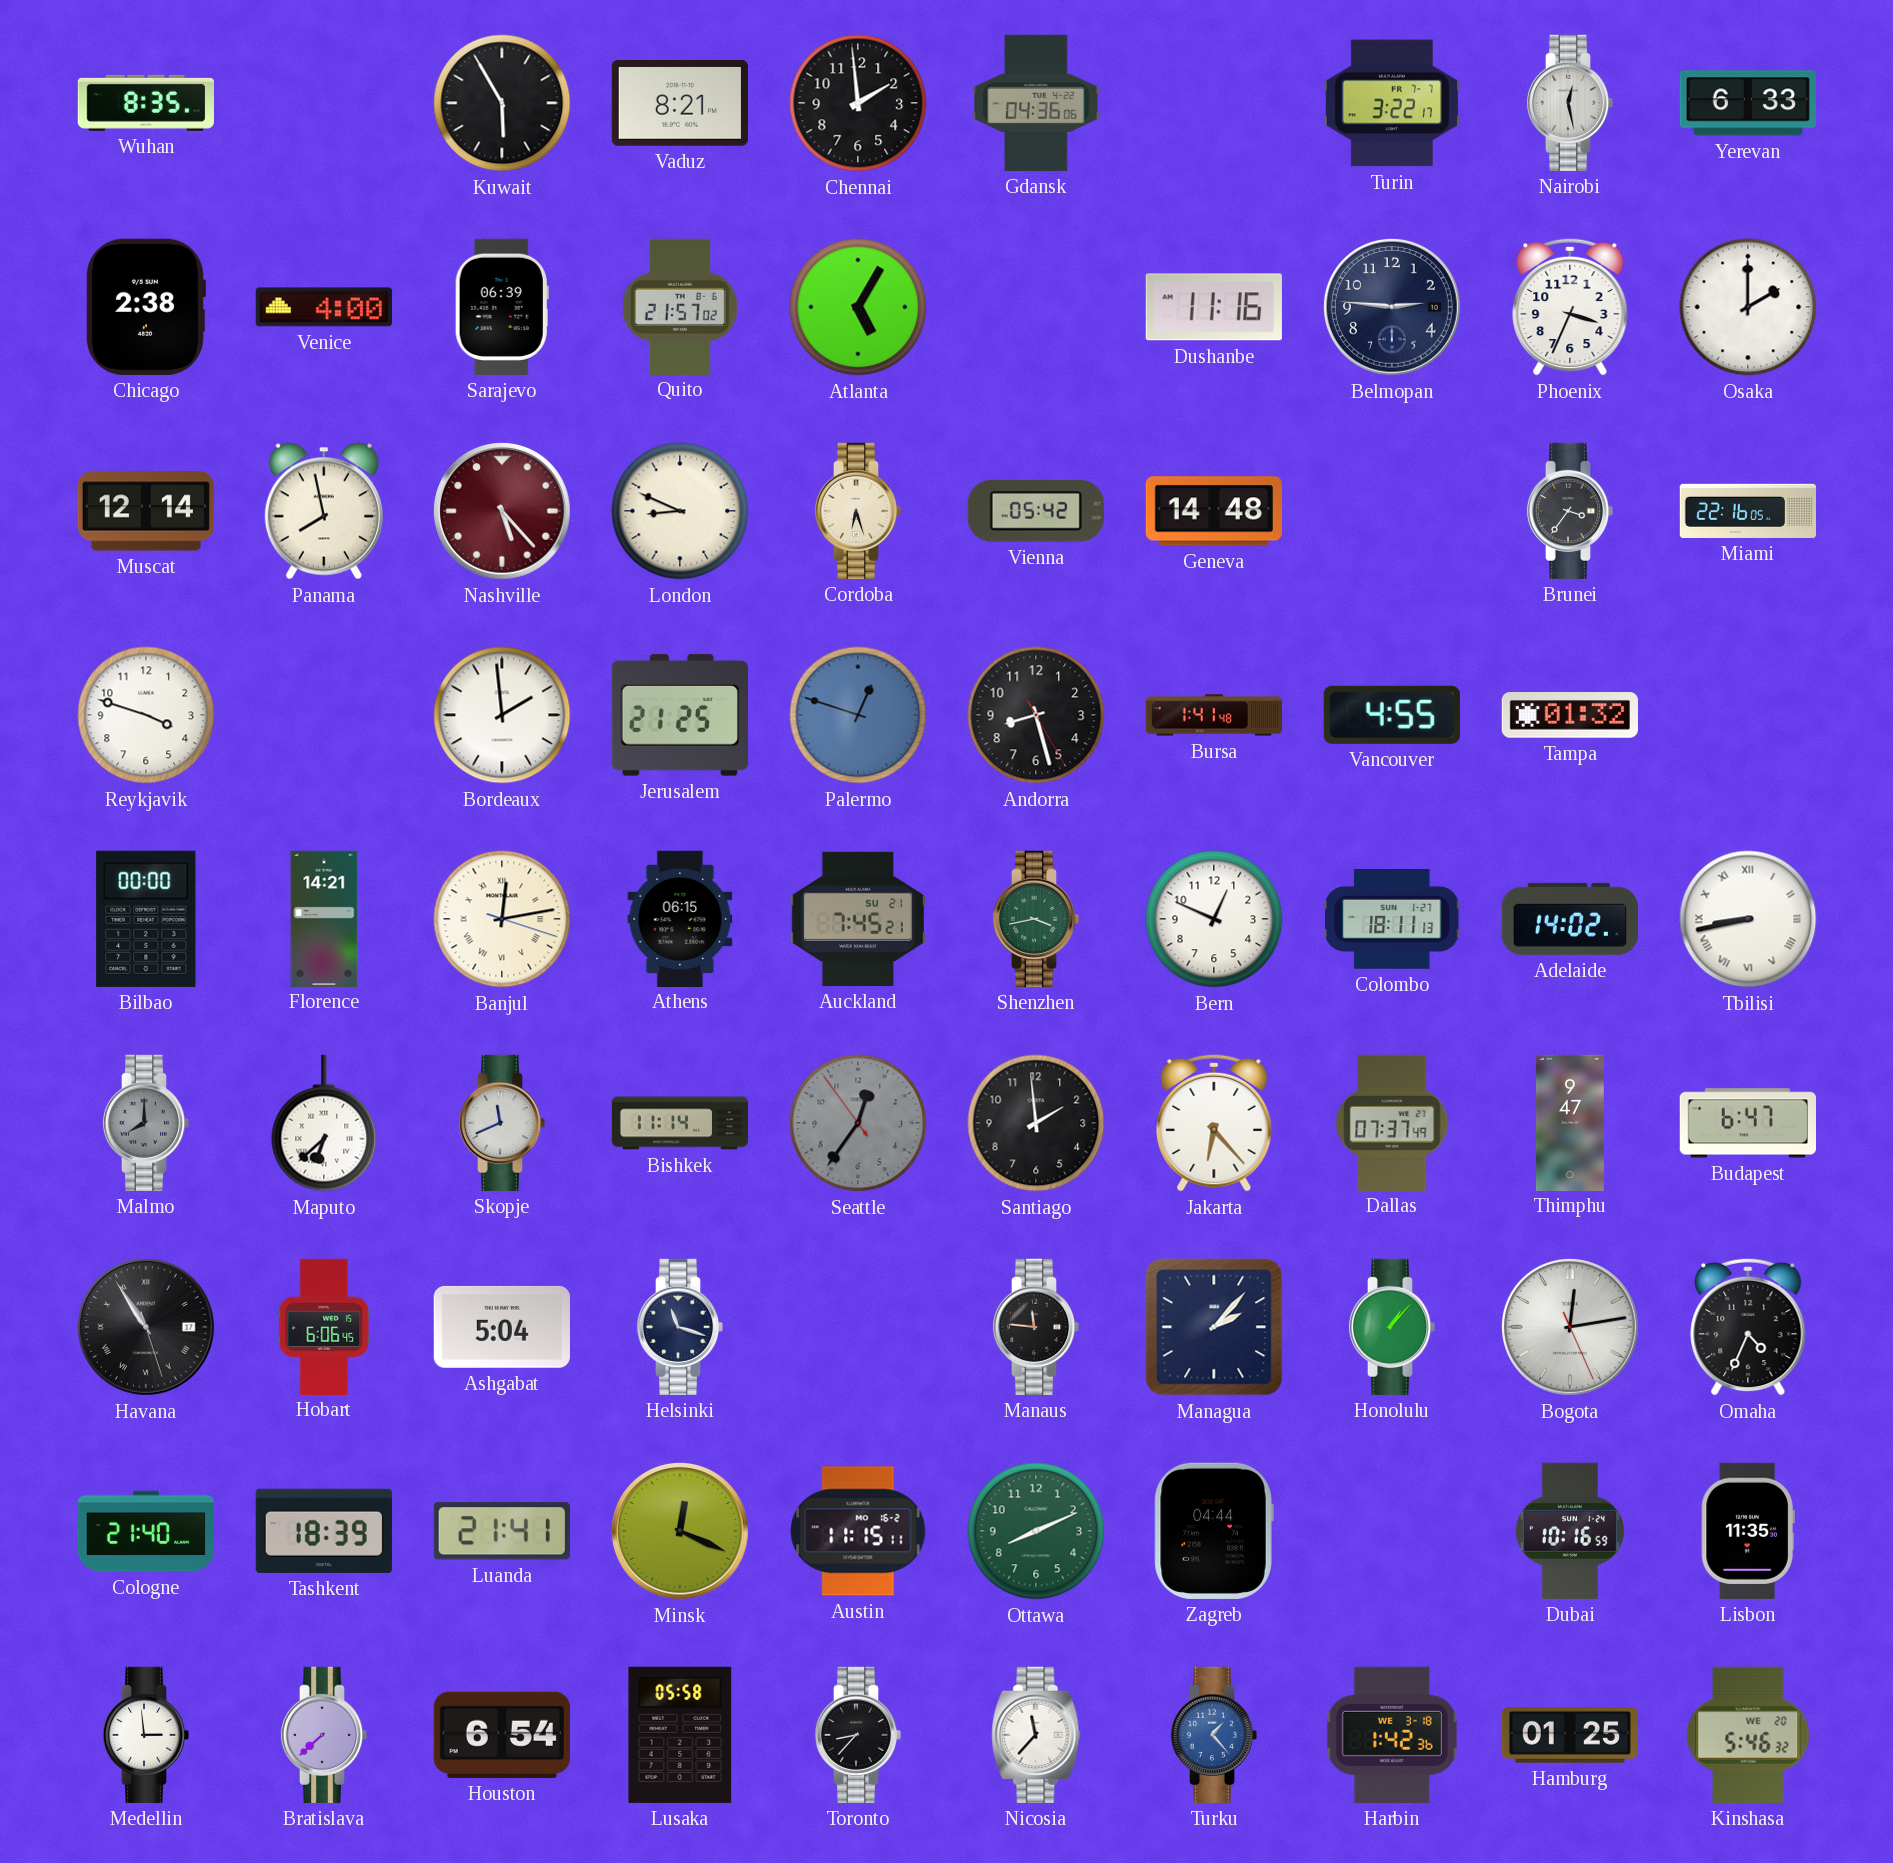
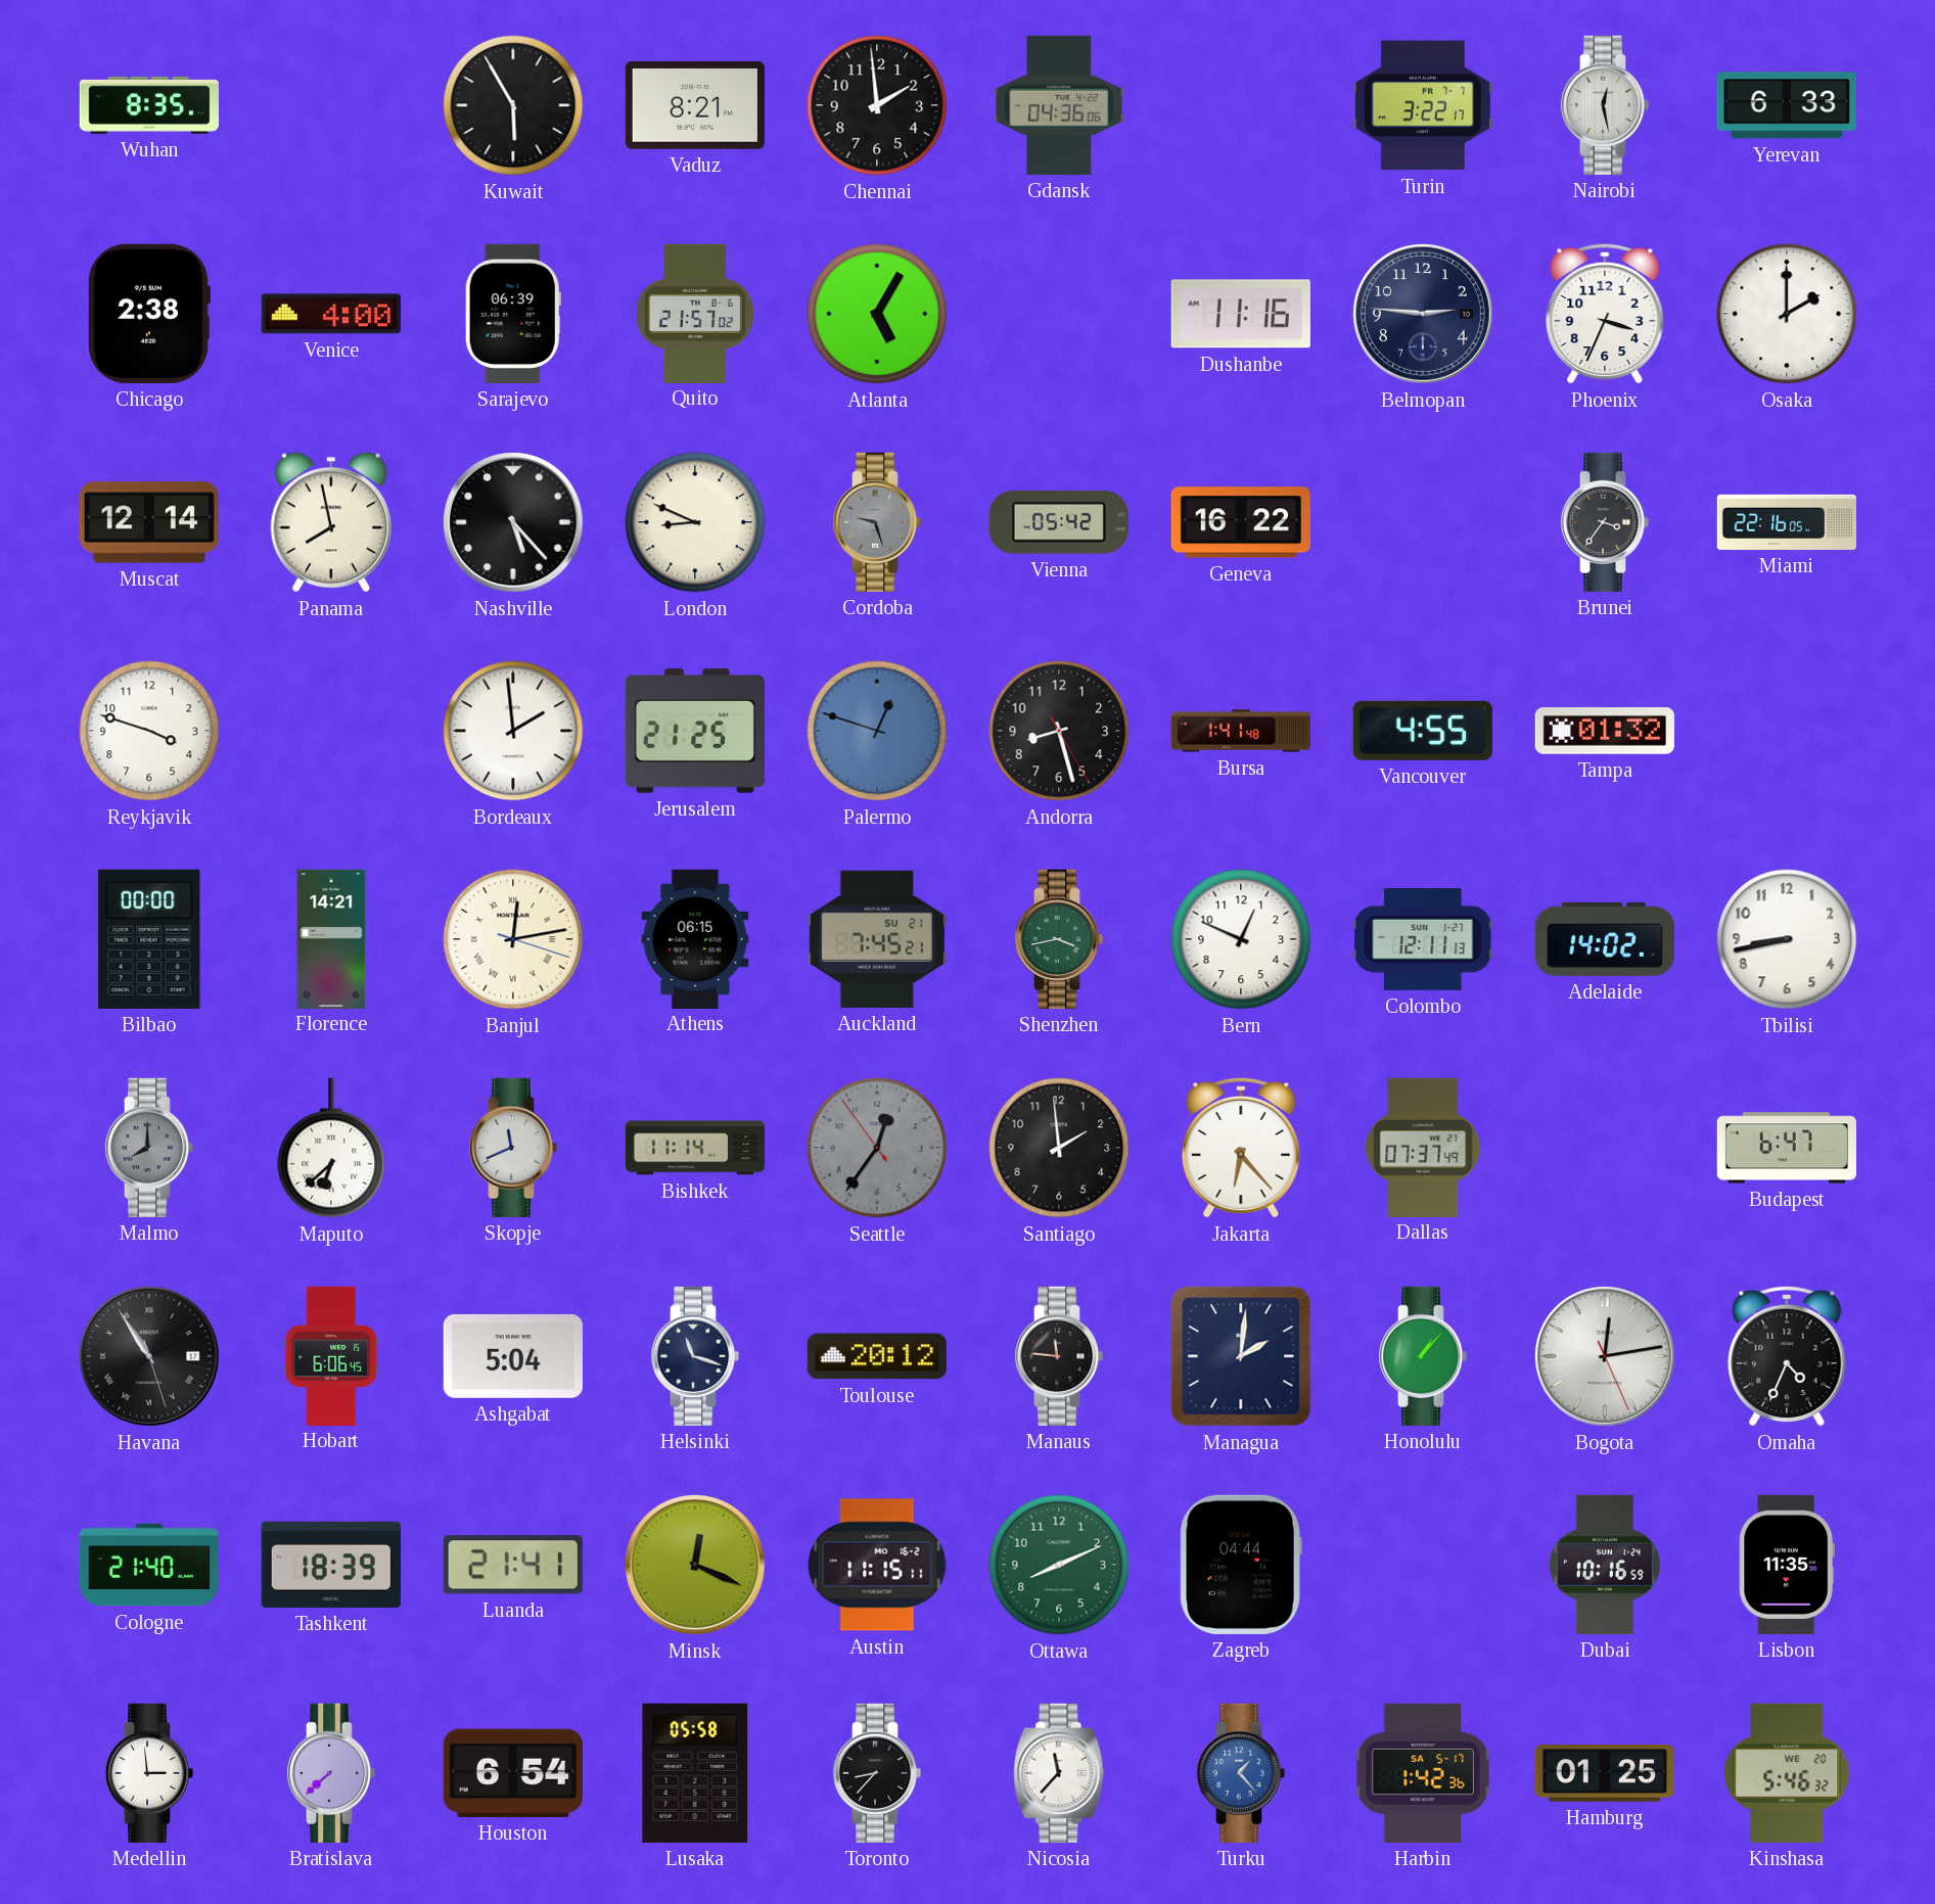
Nashville dial: burgundy -> black
Cordoba: 6:27 -> 9:27
Cordoba dial: cream -> grey
Geneva: 14:48 -> 16:22
Colombo: 18:11 -> 12:11
Tbilisi numerals: Roman -> Arabic
Thimphu: 9:47 -> none
Toulouse: none -> 20:12
Managua: 2:07 -> 2:01
Harbin date: WE 3-18 -> SA 5-17
